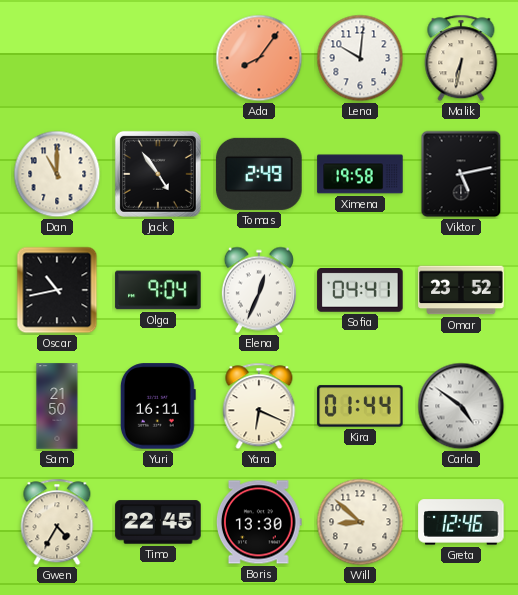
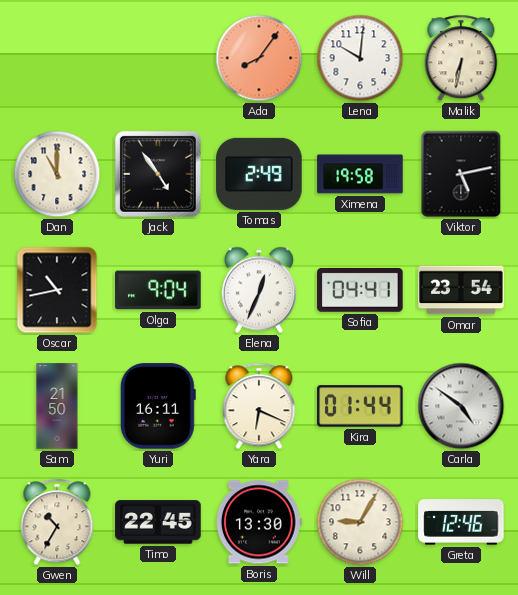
Omar: 23:52 -> 23:54
Gwen: 4:35 -> 10:35
Will: 8:52 -> 9:05
